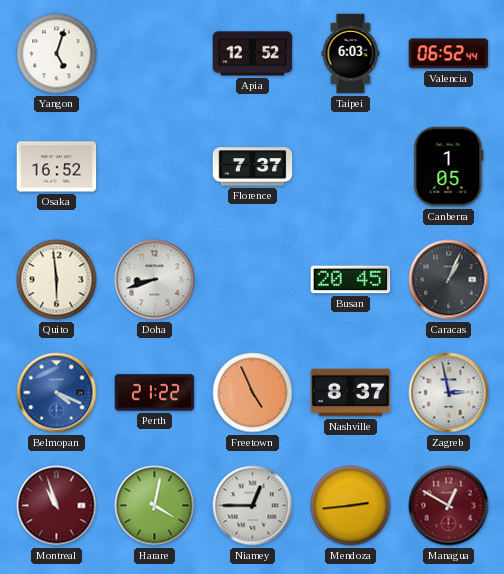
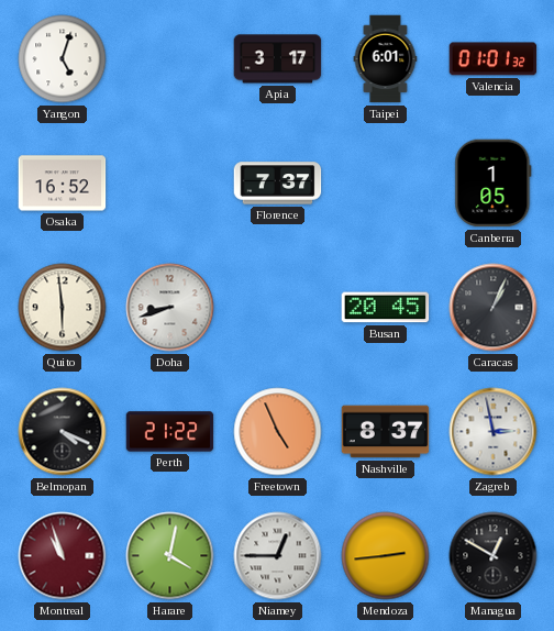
Apia: 12:52 -> 3:17
Taipei: 6:03 -> 6:01
Valencia: 06:52 -> 01:01
Belmopan dial: blue -> black
Managua dial: burgundy -> black
